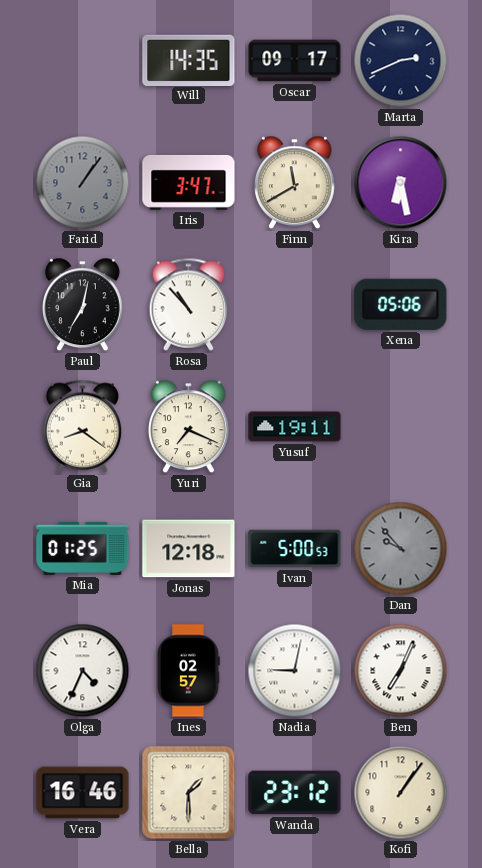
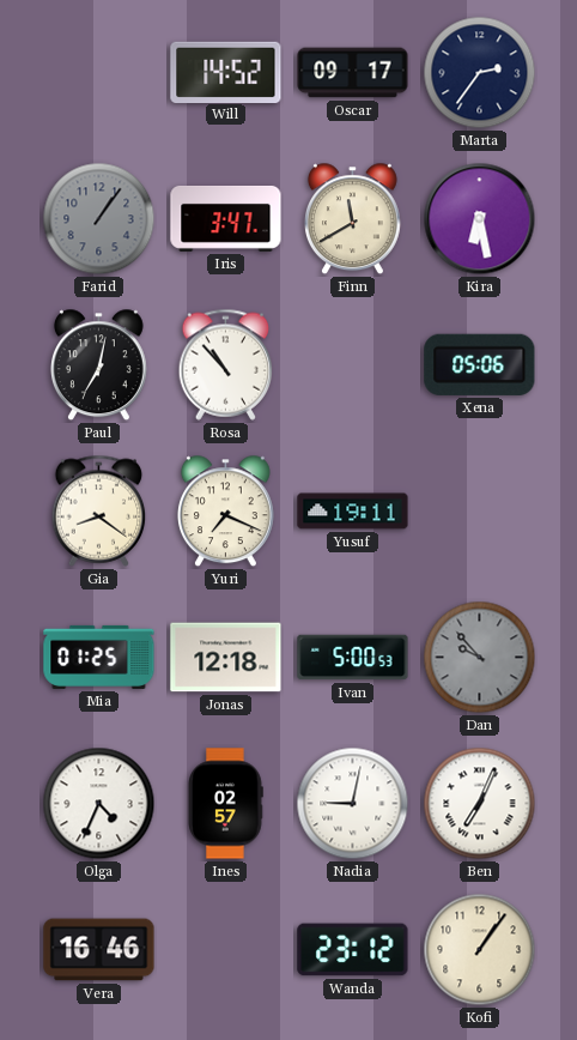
Will: 14:35 -> 14:52
Marta: 2:41 -> 2:36
Bella: 1:30 -> none
